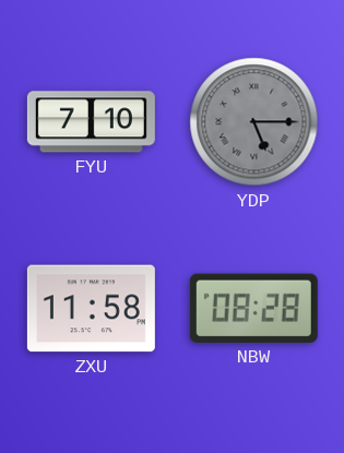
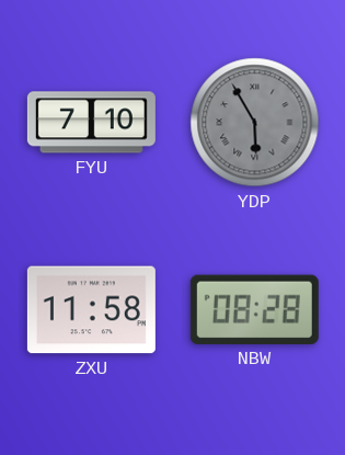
YDP: 5:15 -> 5:55
